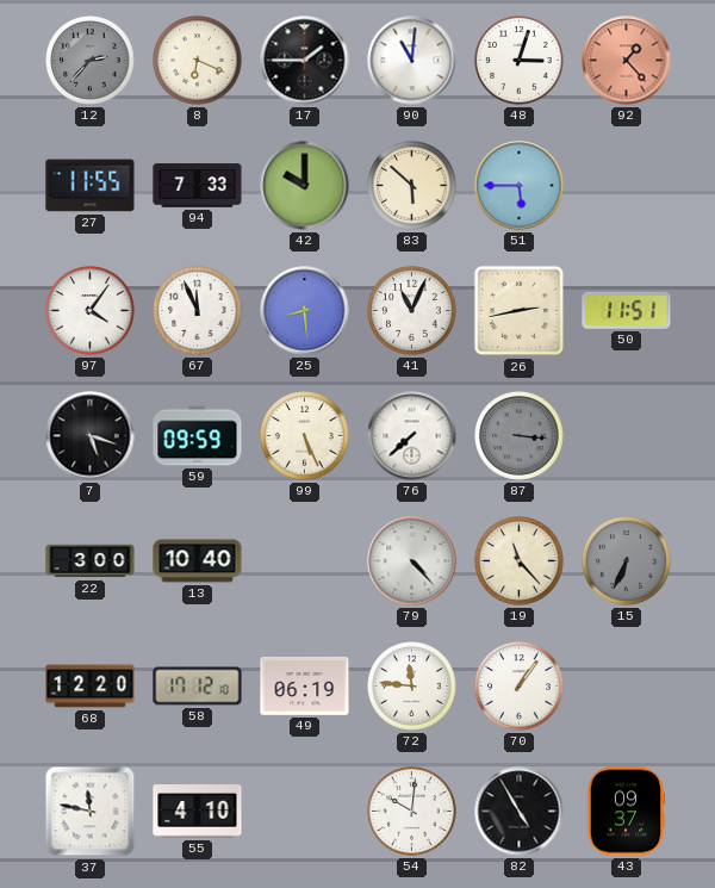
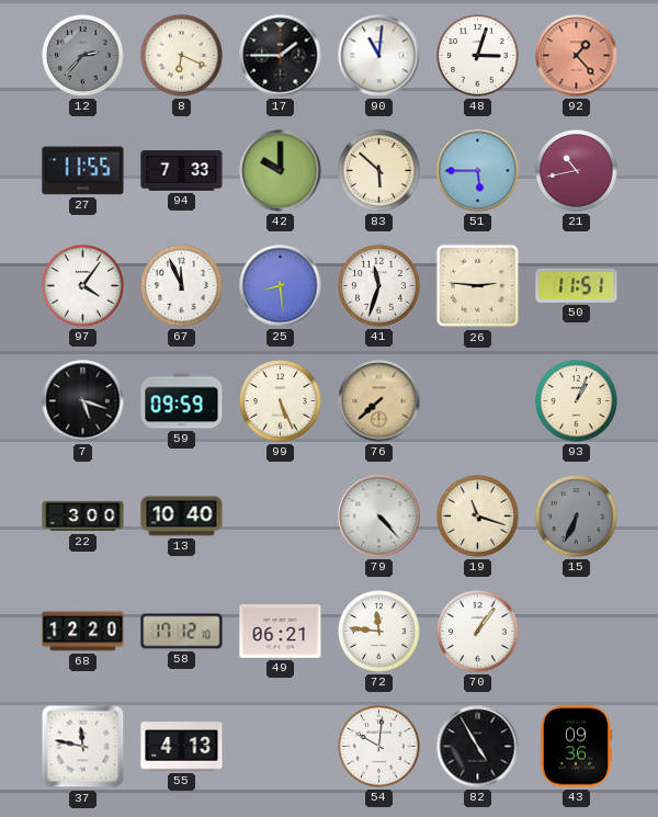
21: none -> 10:43
41: 11:04 -> 11:33
26: 2:43 -> 2:46
76 dial: white -> champagne
87: 3:16 -> none
93: none -> 1:04
19: 11:23 -> 11:18
49: 06:19 -> 06:21
55: 4:10 -> 4:13
43: 09:37 -> 09:36
